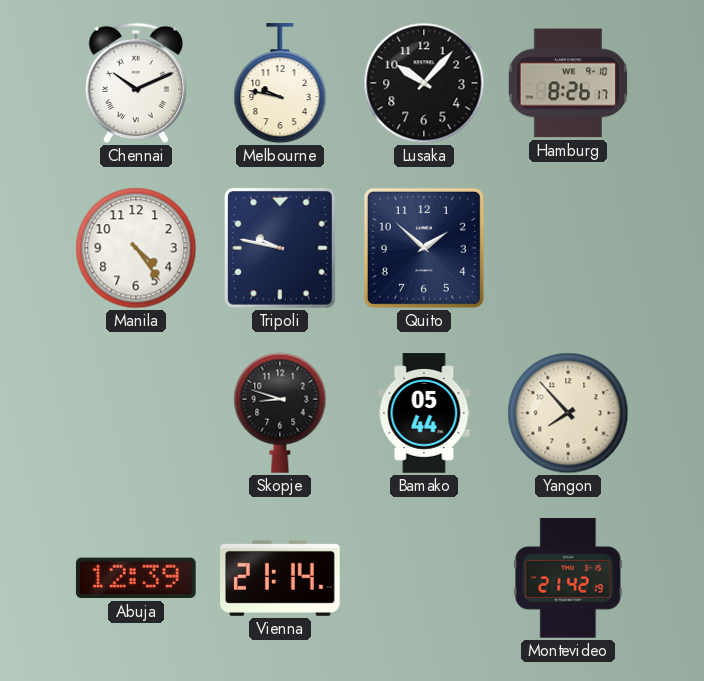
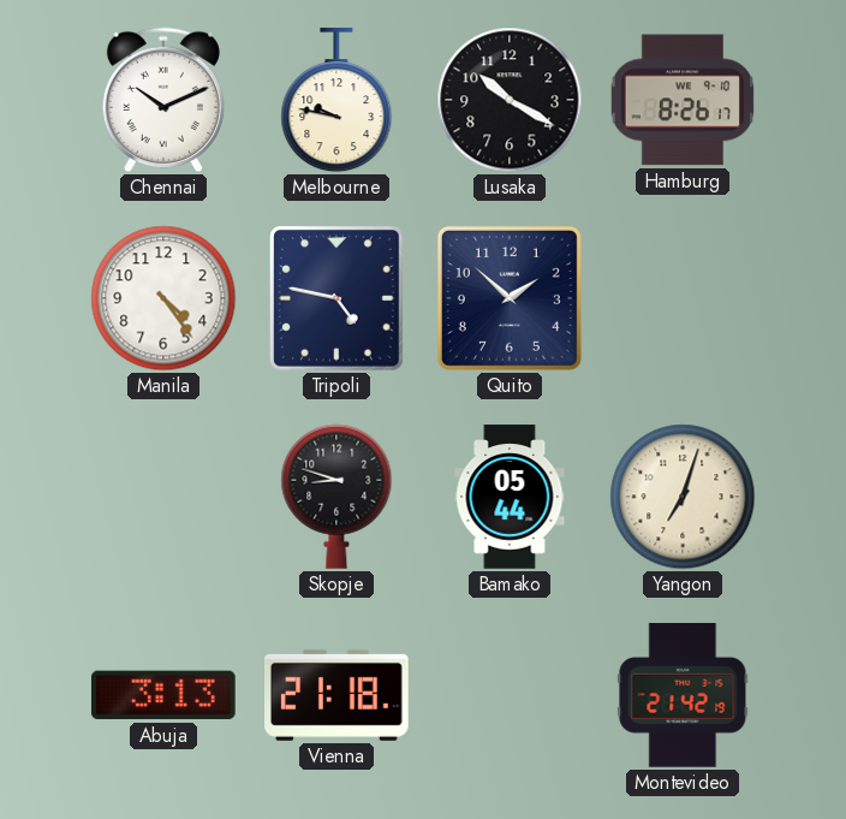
Lusaka: 10:07 -> 10:20
Tripoli: 9:47 -> 4:47
Yangon: 7:53 -> 7:03
Abuja: 12:39 -> 3:13
Vienna: 21:14 -> 21:18
